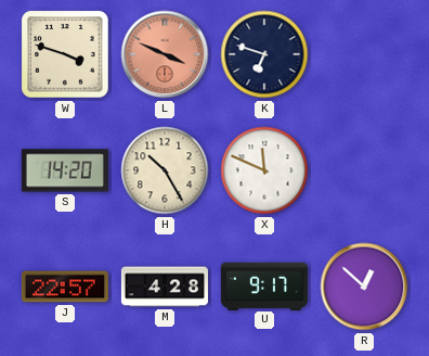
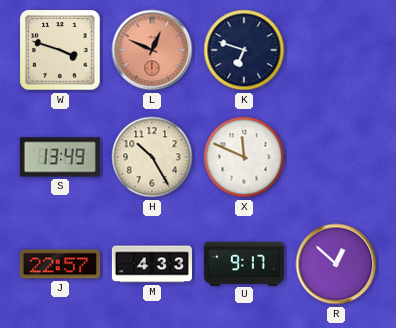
L: 3:49 -> 12:49
S: 14:20 -> 13:49
M: 4:28 -> 4:33
